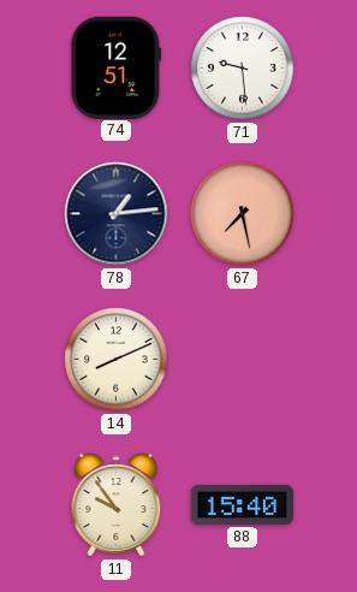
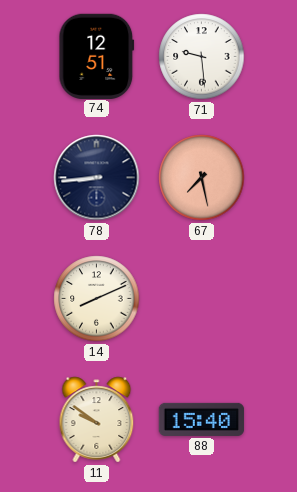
78: 1:14 -> 8:44
11: 9:54 -> 9:51
